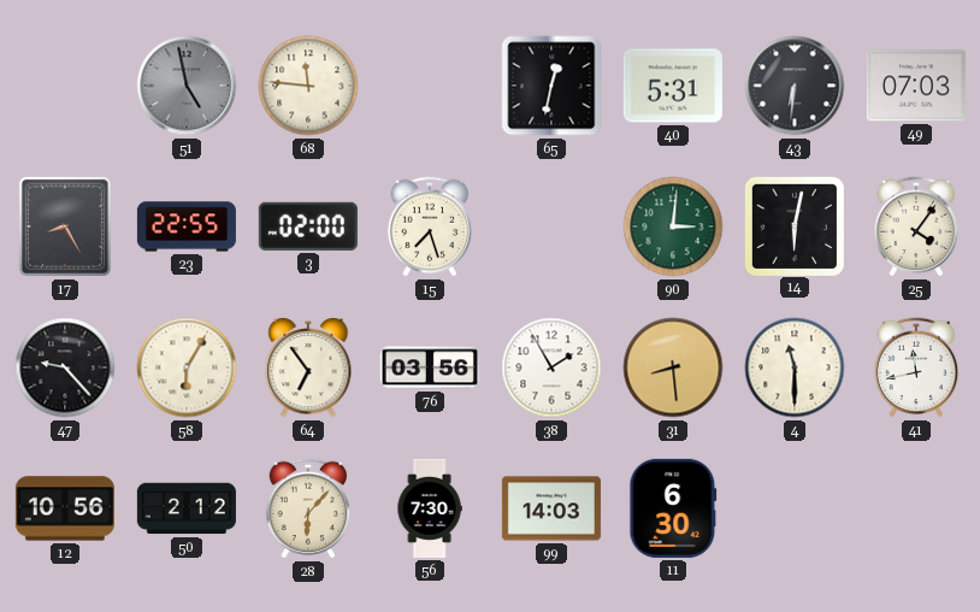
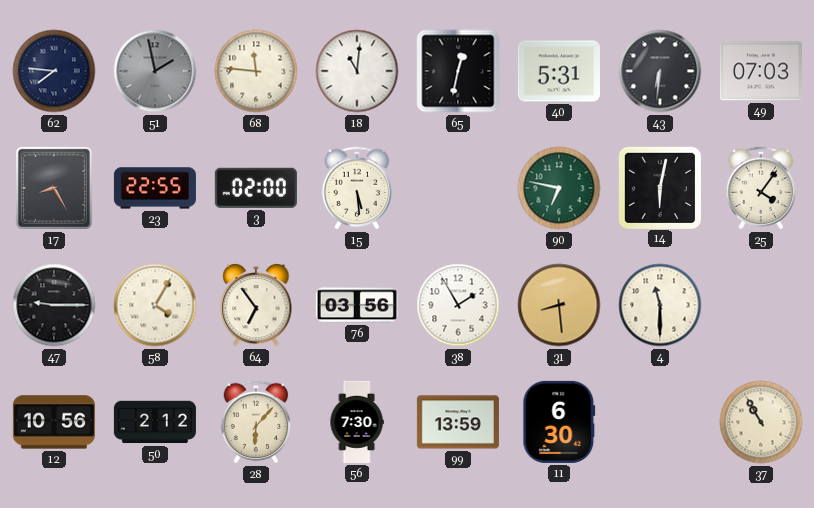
62: none -> 7:46
51: 4:58 -> 1:58
18: none -> 11:01
15: 7:27 -> 5:29
90: 3:01 -> 6:47
47: 9:23 -> 9:15
58: 6:05 -> 4:05
41: 11:43 -> none
99: 14:03 -> 13:59
37: none -> 10:55
